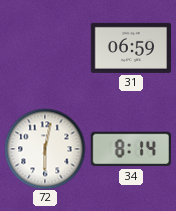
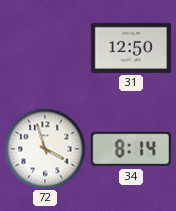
31: 06:59 -> 12:50
72: 6:02 -> 3:57
